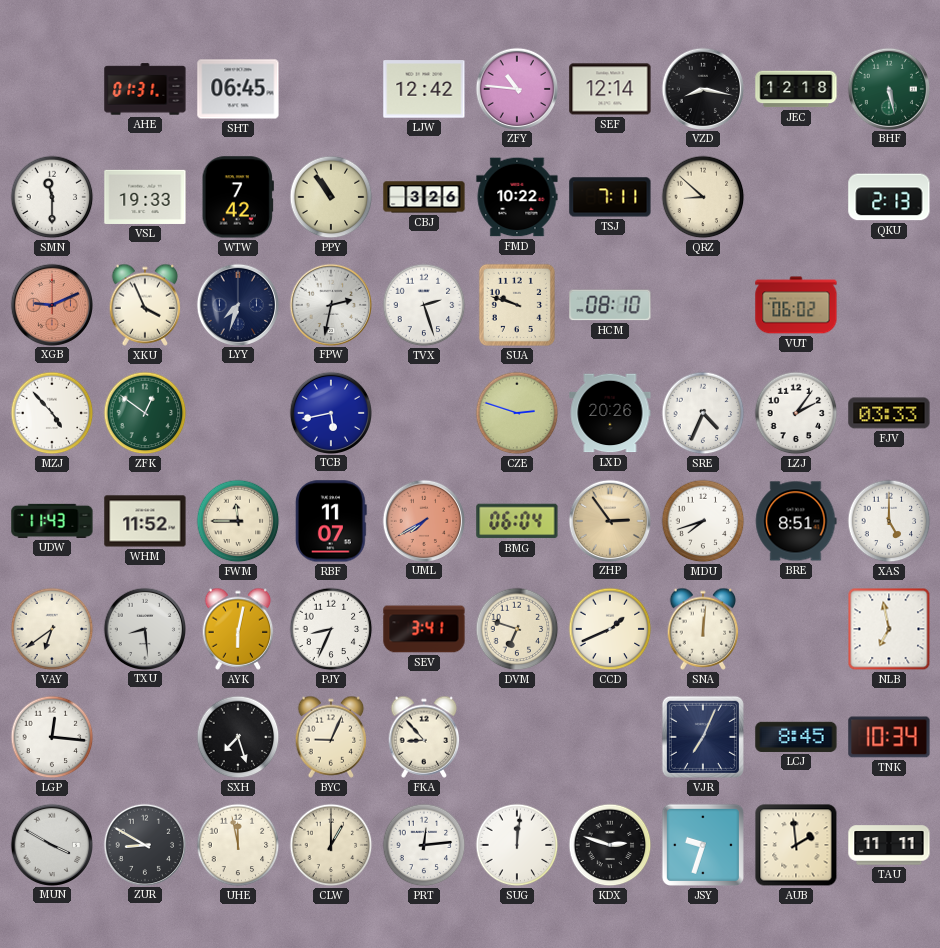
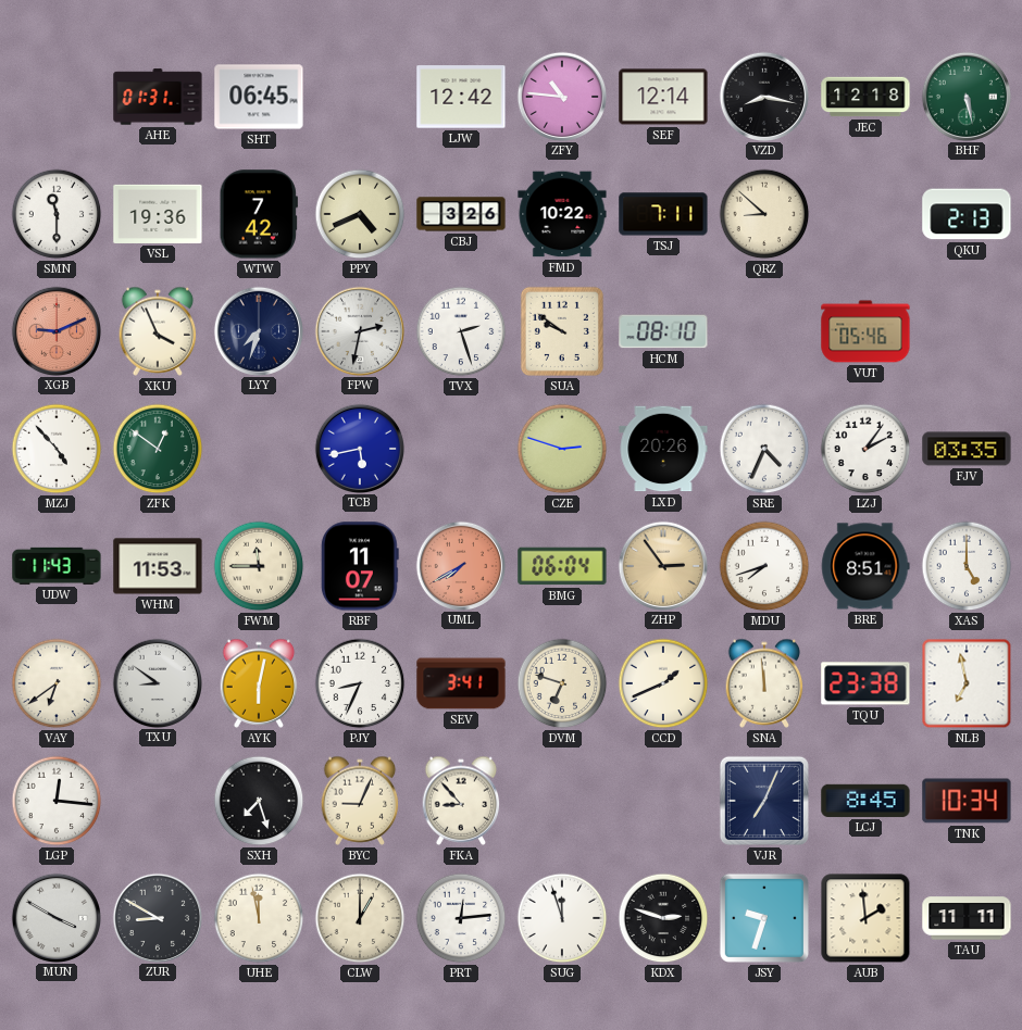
VSL: 19:33 -> 19:36
PPY: 10:54 -> 4:41
SUA: 9:48 -> 9:51
VUT: 06:02 -> 05:46
FJV: 03:33 -> 03:35
WHM: 11:52 -> 11:53
TXU: 8:29 -> 8:51
SNA: 12:01 -> 11:59
TQU: none -> 23:38
SUG: 12:01 -> 11:57
